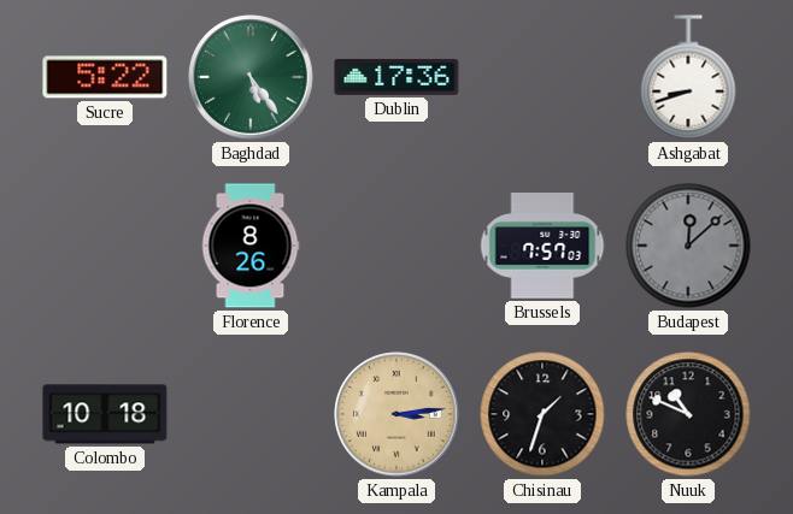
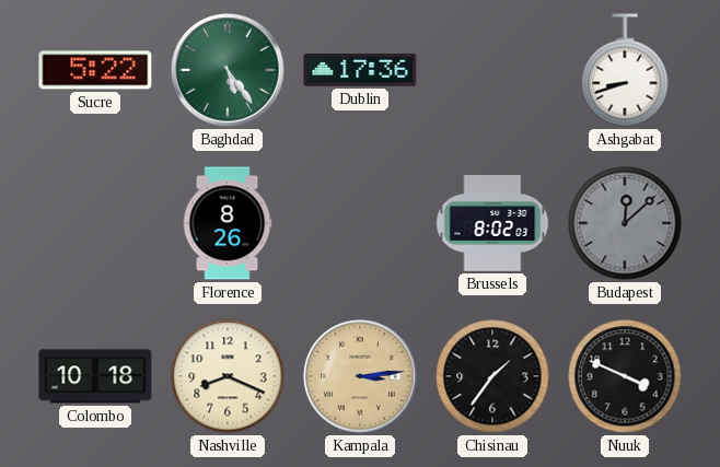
Brussels: 7:57 -> 8:02
Nashville: none -> 8:19
Chisinau: 1:33 -> 1:36
Nuuk: 10:49 -> 3:49
